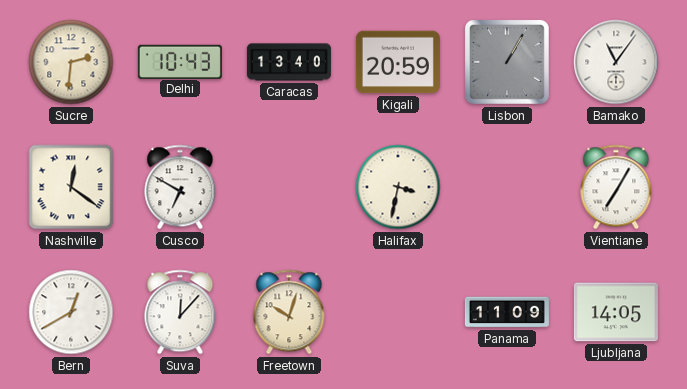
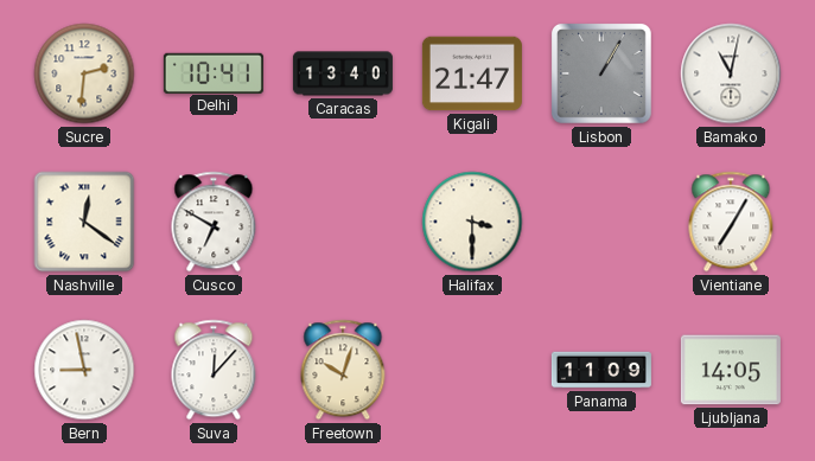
Delhi: 10:43 -> 10:41
Kigali: 20:59 -> 21:47
Bamako: 11:06 -> 11:02
Halifax: 3:32 -> 3:30
Bern: 12:40 -> 8:58
